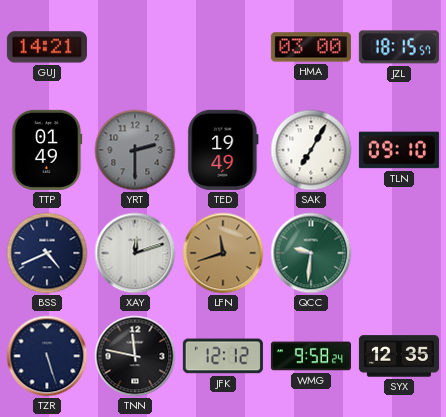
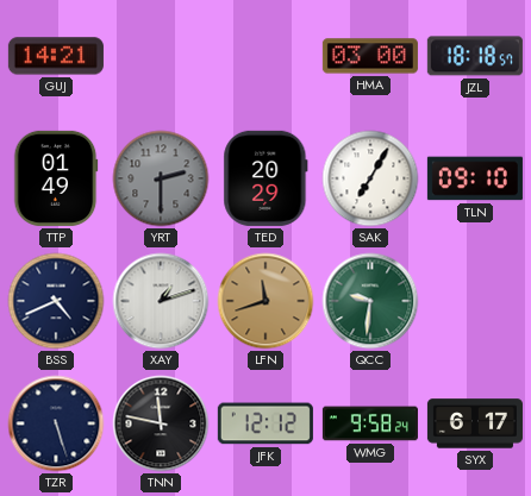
JZL: 18:15 -> 18:18
TED: 19:49 -> 20:29
XAY: 12:12 -> 1:12
SYX: 12:35 -> 6:17
